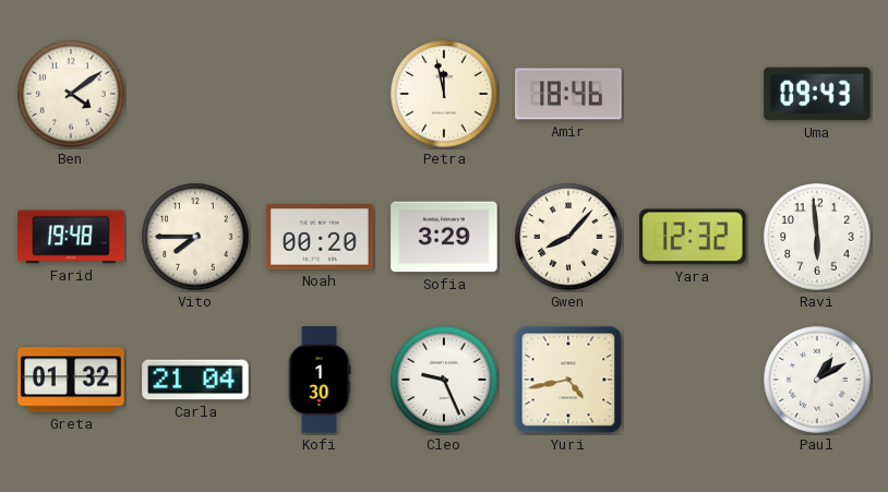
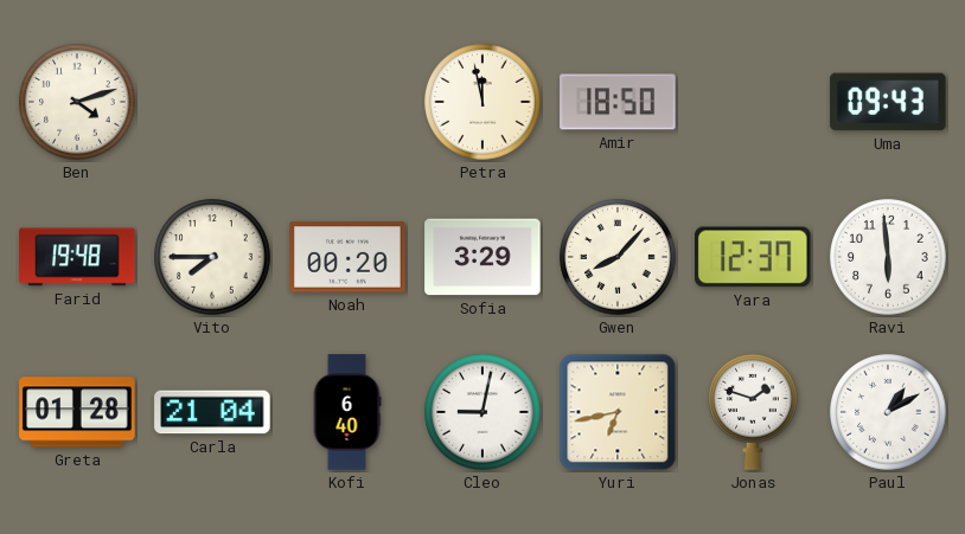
Ben: 4:09 -> 4:12
Amir: 18:46 -> 18:50
Yara: 12:32 -> 12:37
Greta: 01:32 -> 01:28
Kofi: 1:30 -> 6:40
Cleo: 9:26 -> 9:02
Yuri: 4:43 -> 6:43
Jonas: none -> 1:48
